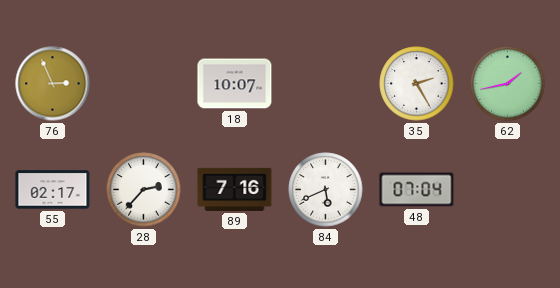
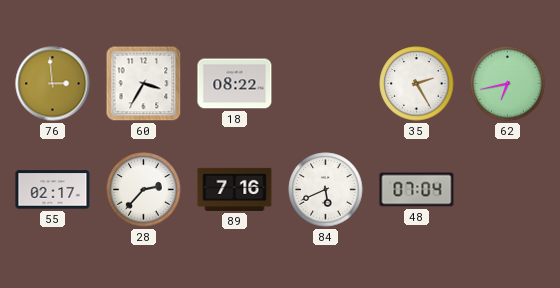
76: 2:56 -> 2:59
60: none -> 3:35
18: 10:07 -> 08:22
62: 1:43 -> 6:43
